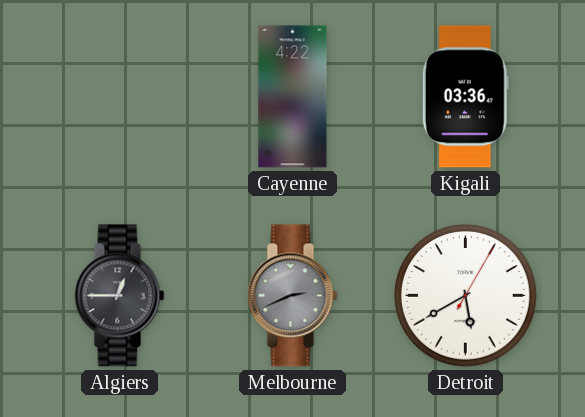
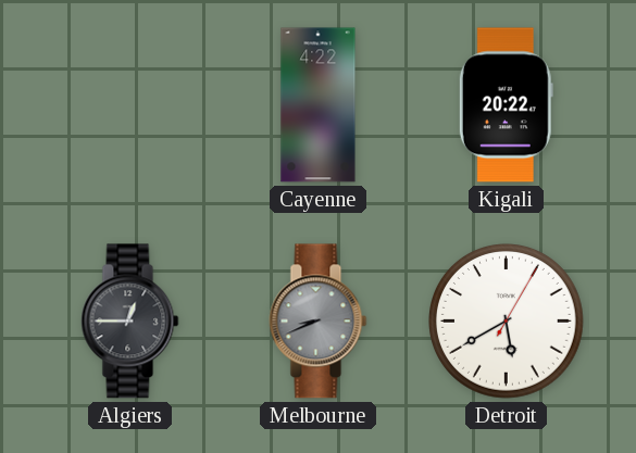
Kigali: 03:36 -> 20:22
Melbourne: 2:41 -> 8:41
